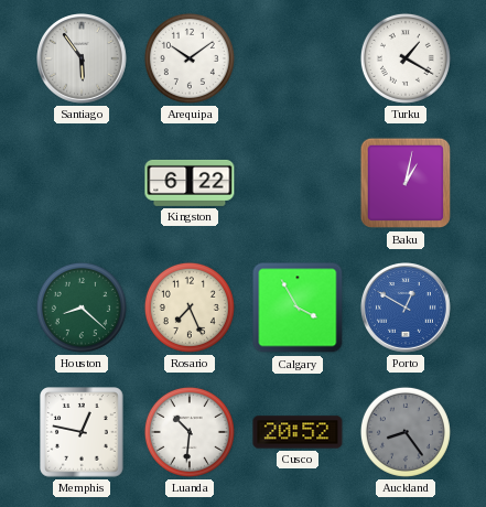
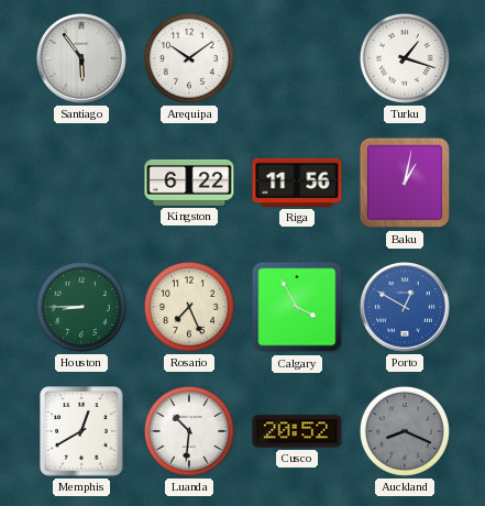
Turku: 1:20 -> 1:18
Riga: none -> 11:56
Houston: 8:22 -> 8:45
Memphis: 12:47 -> 12:40
Auckland: 8:24 -> 8:19
